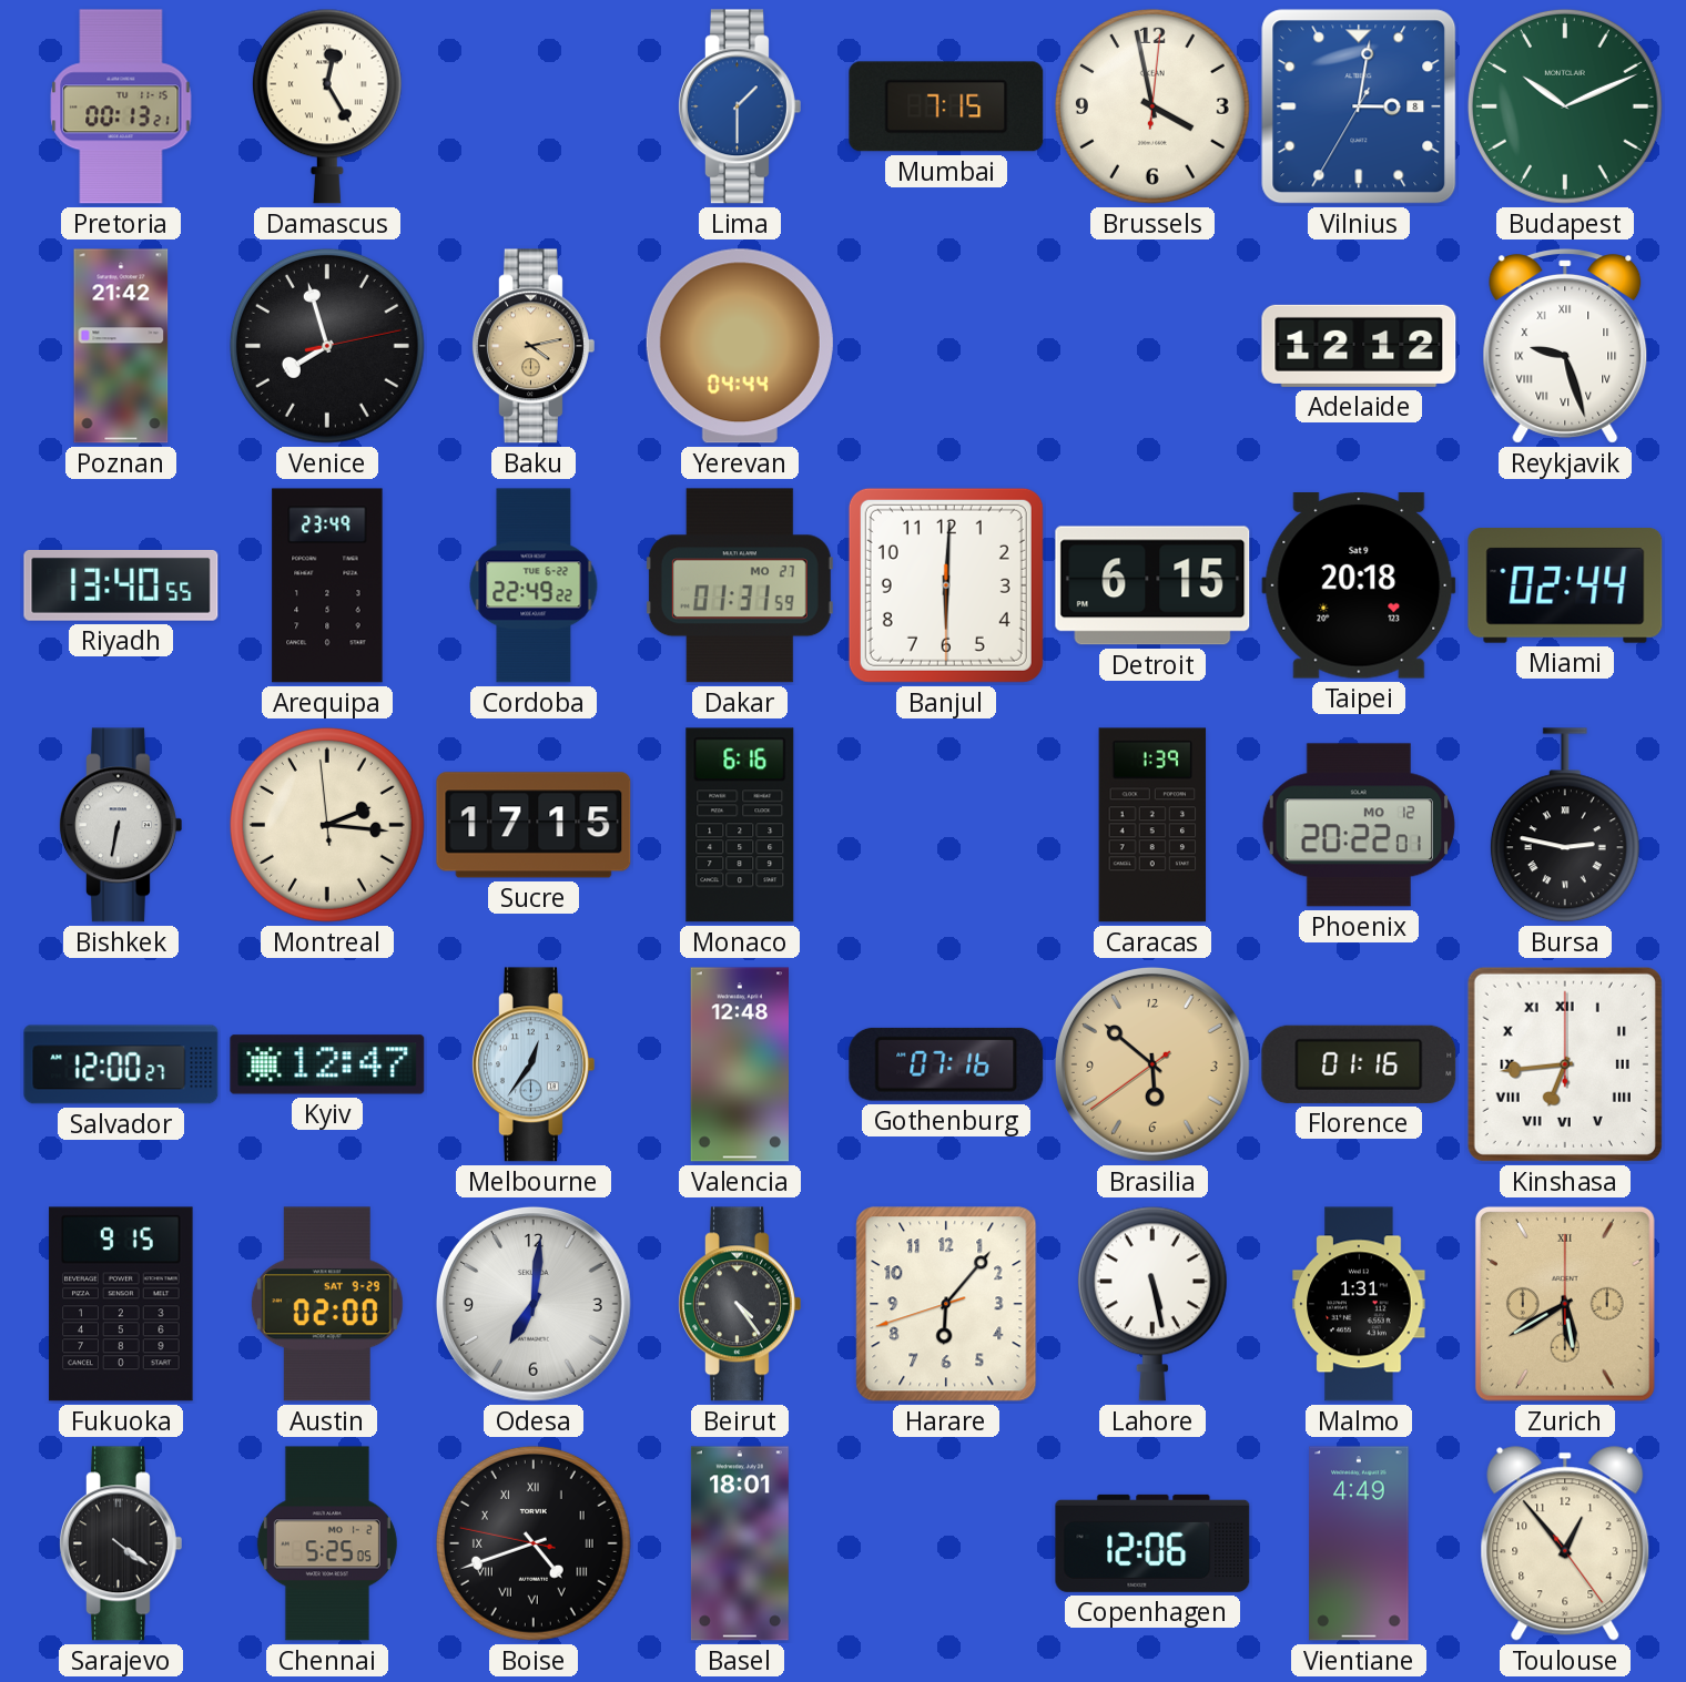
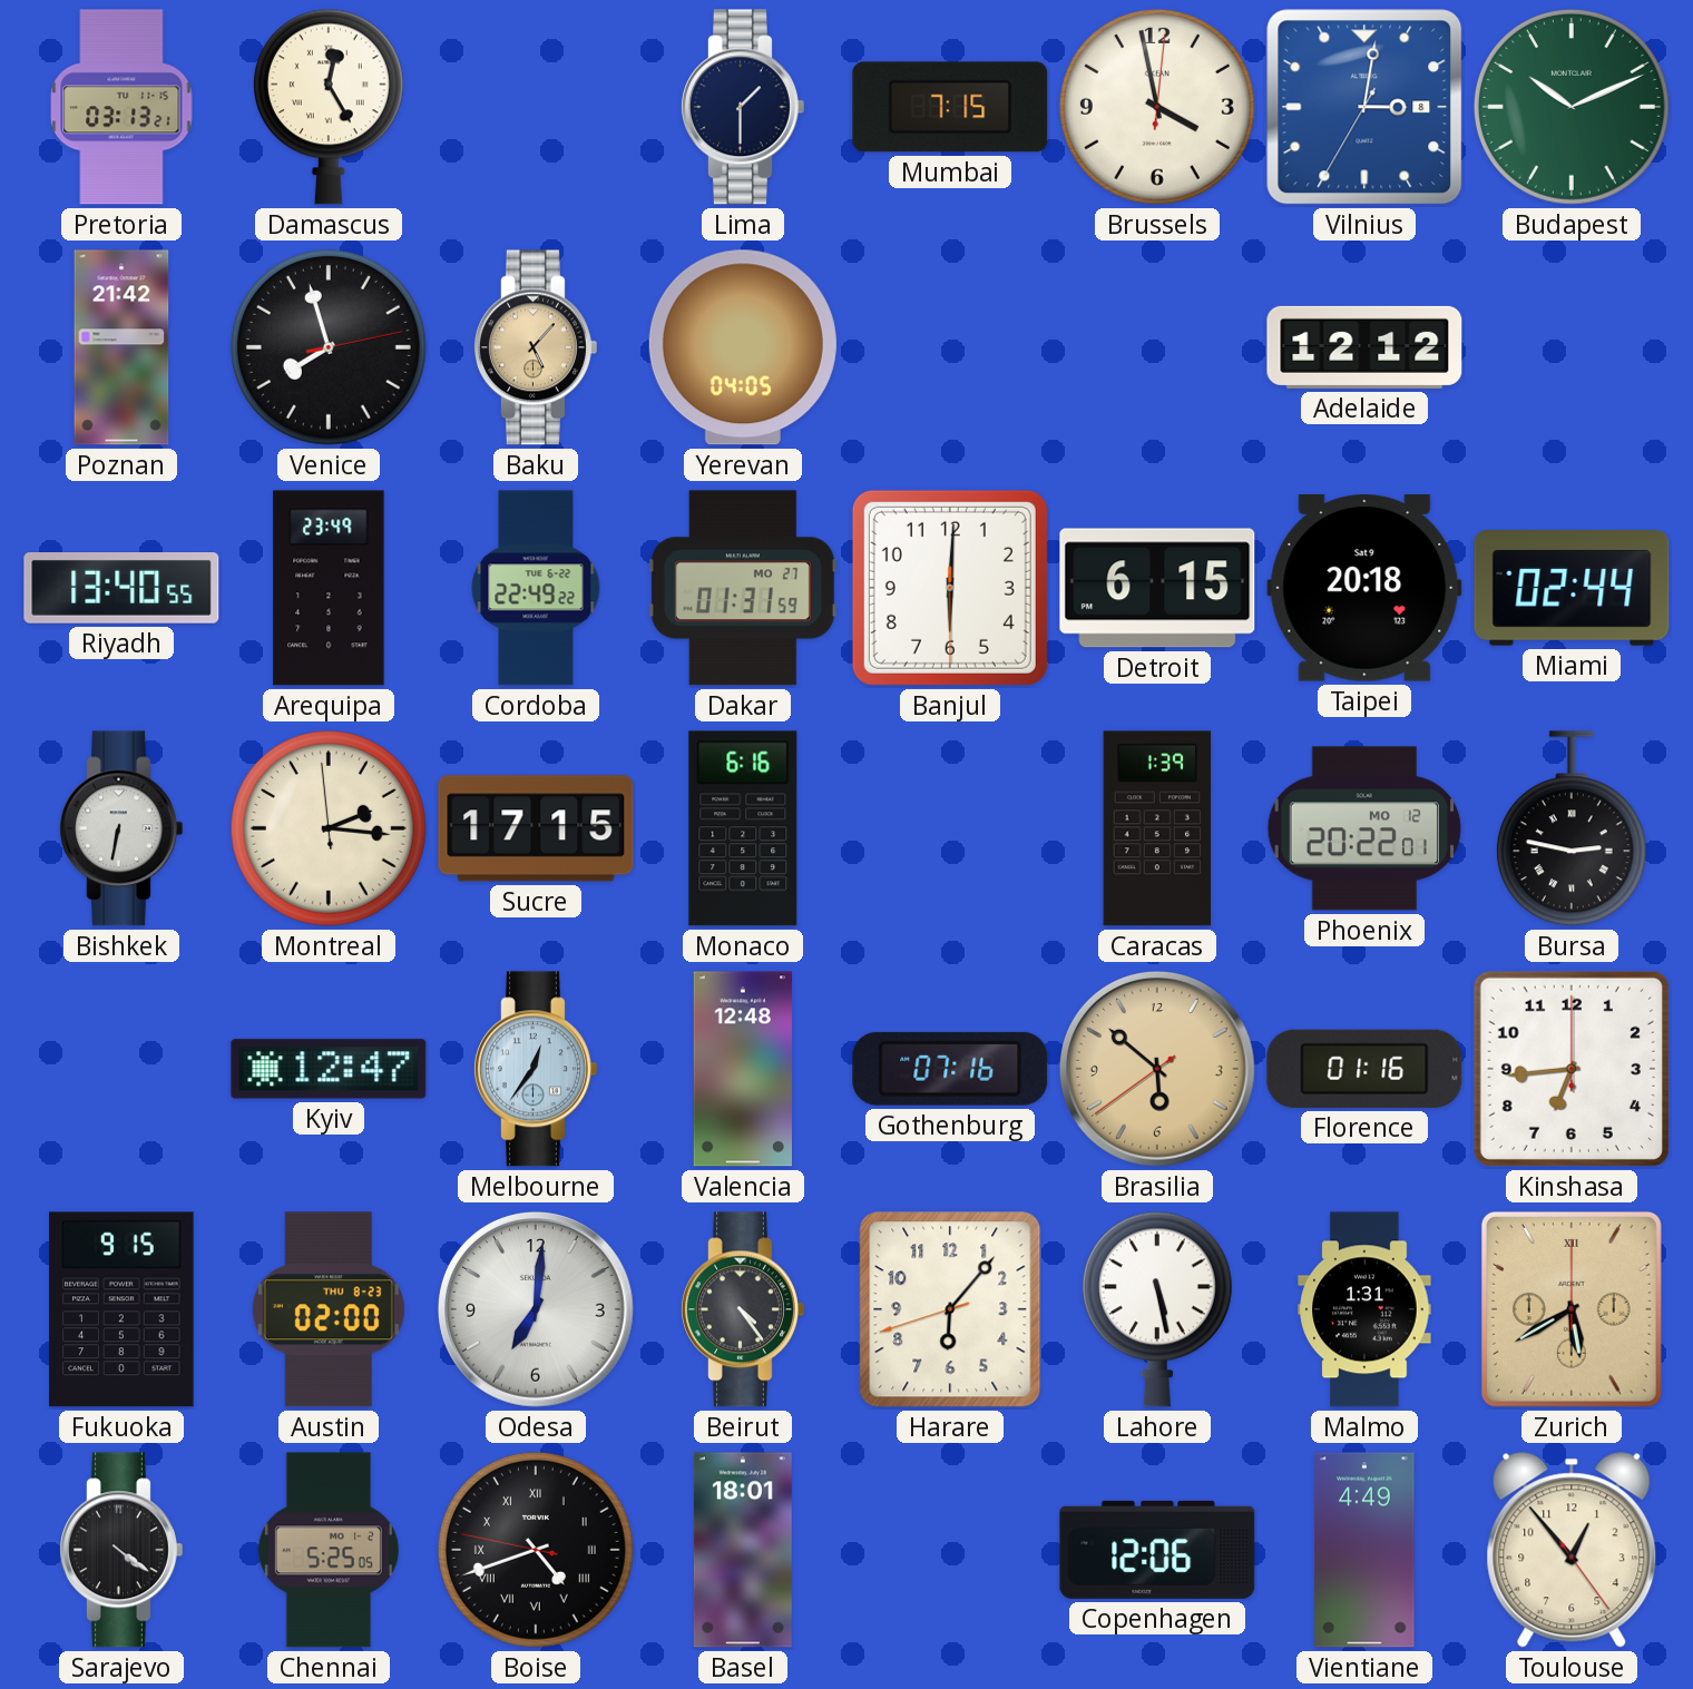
Pretoria: 00:13 -> 03:13
Lima dial: blue -> navy
Baku: 4:13 -> 5:07
Yerevan: 04:44 -> 04:05
Reykjavik: 9:27 -> none
Salvador: 12:00 -> none
Kinshasa numerals: Roman -> Arabic
Austin date: SAT 9-29 -> THU 8-23
